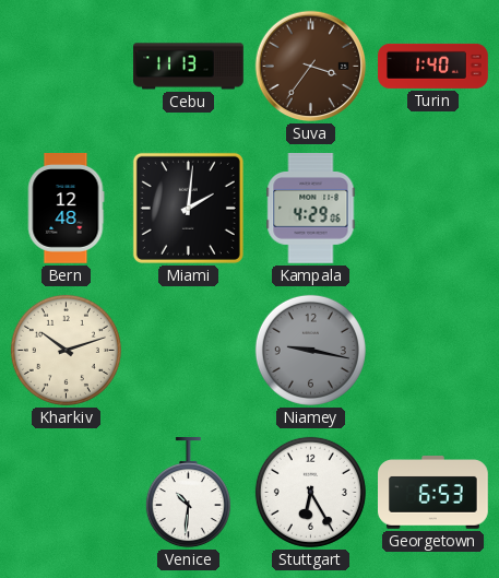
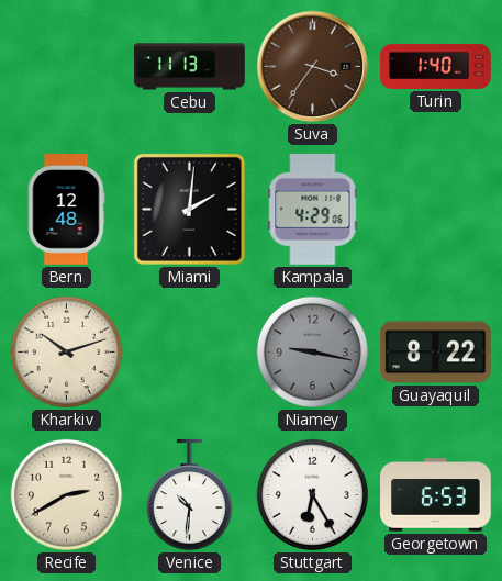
Guayaquil: none -> 8:22
Recife: none -> 2:40
